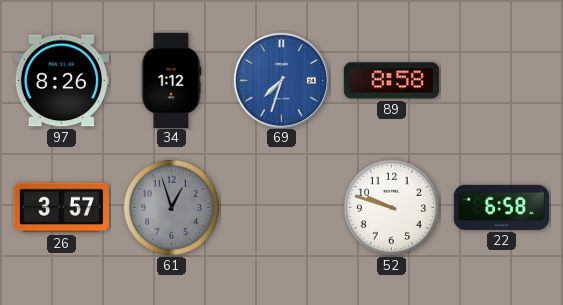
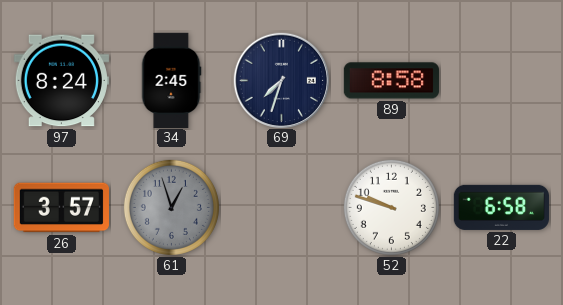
97: 8:26 -> 8:24
34: 1:12 -> 2:45
69 dial: blue -> navy
